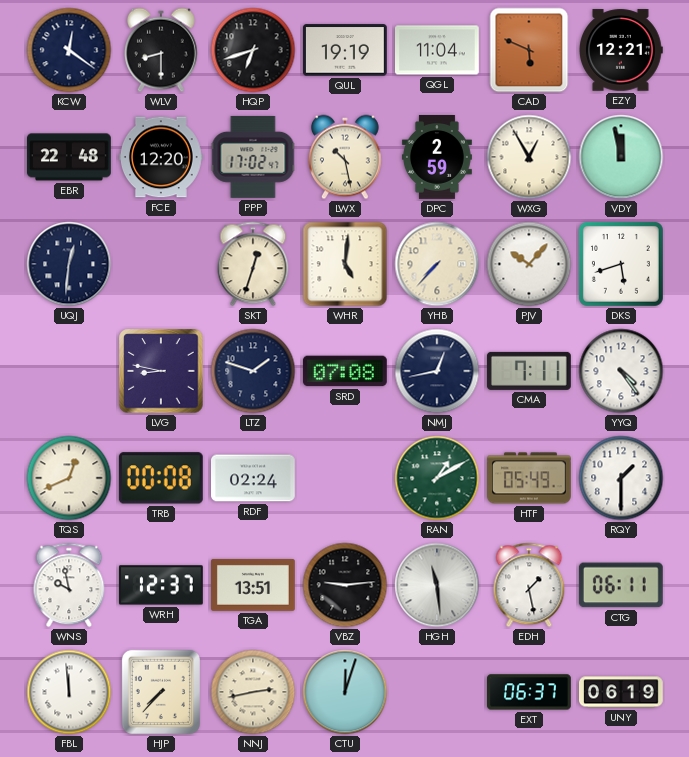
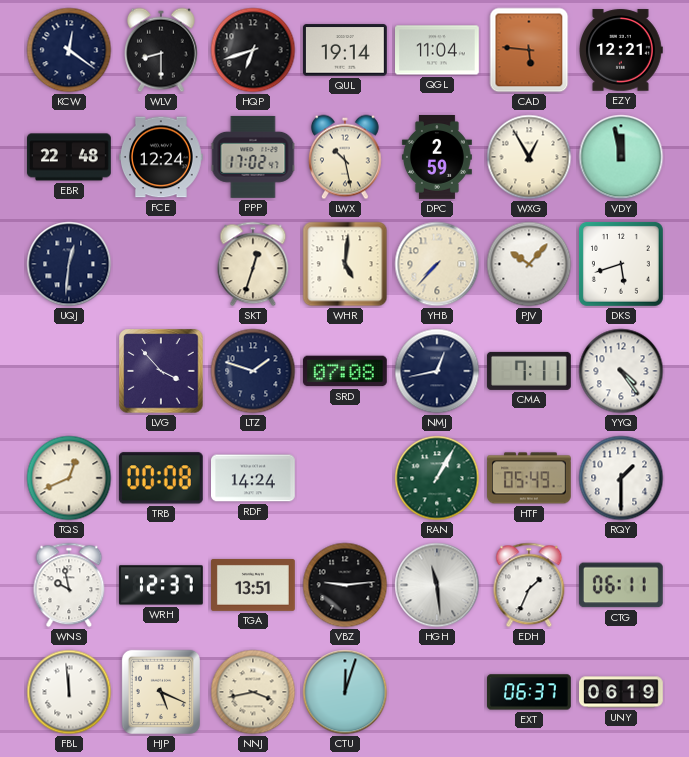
QUL: 19:19 -> 19:14
CAD: 5:49 -> 5:46
FCE: 12:20 -> 12:24
LVG: 8:47 -> 3:53
RDF: 02:24 -> 14:24
RAN: 1:10 -> 1:05
EDH: 1:28 -> 1:34
HJP: 7:37 -> 5:19
NNJ: 2:43 -> 3:43
